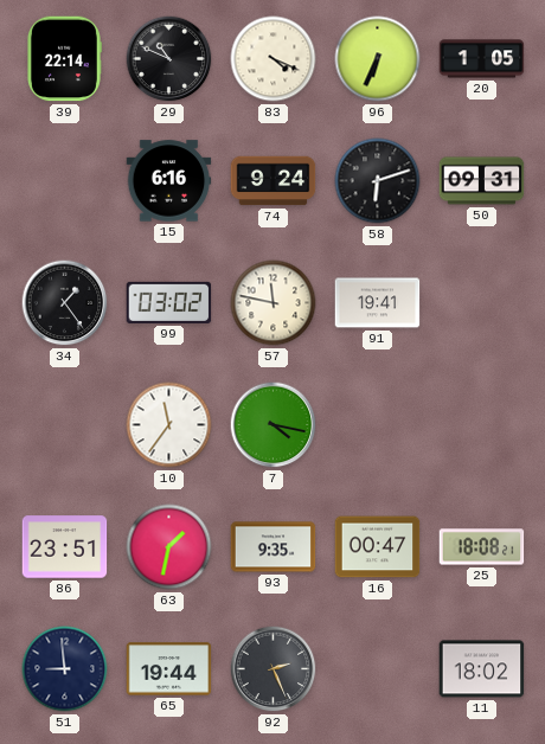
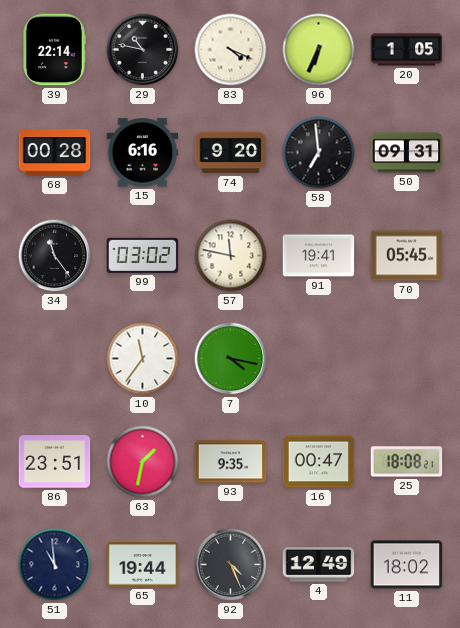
29: 10:49 -> 10:47
68: none -> 00:28
74: 9:24 -> 9:20
58: 6:12 -> 6:59
34: 1:24 -> 11:24
70: none -> 05:45
51: 8:59 -> 10:59
92: 2:26 -> 4:26
4: none -> 12:49
